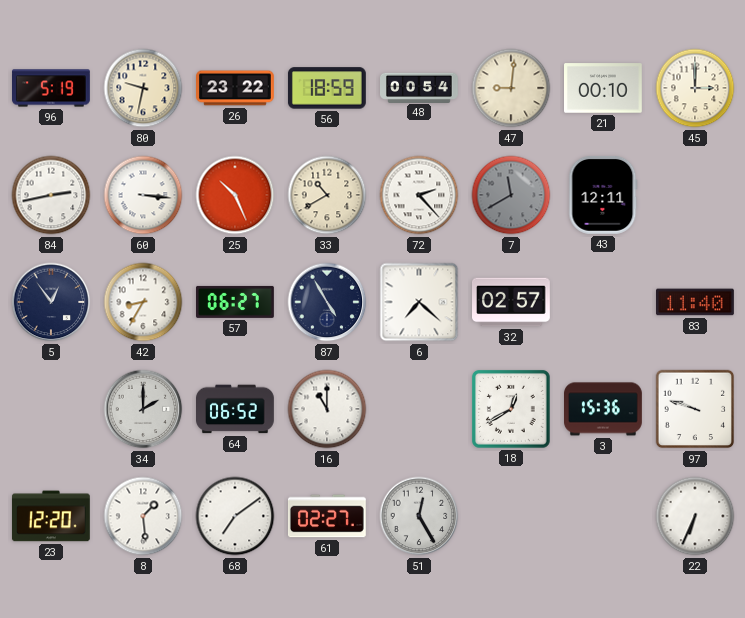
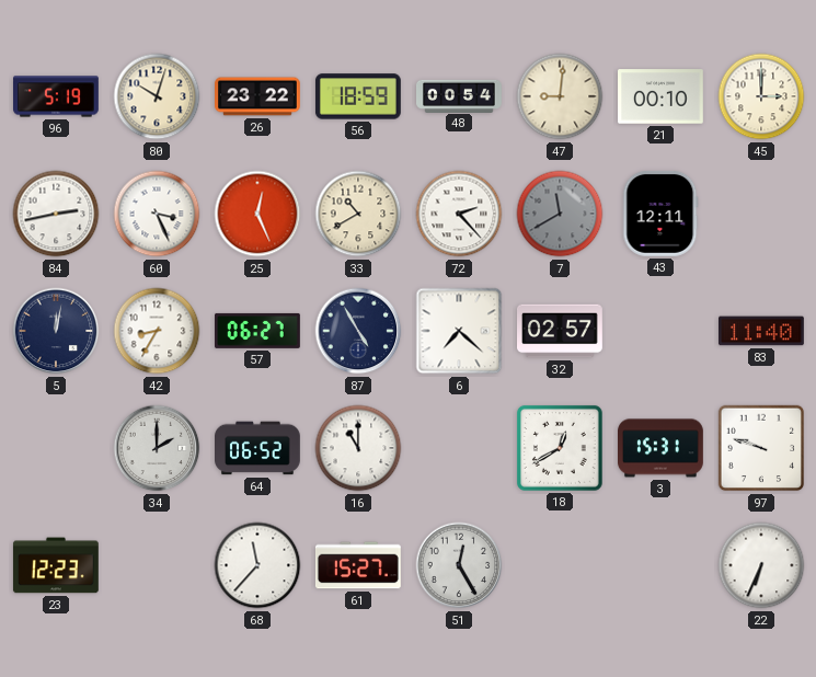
80: 9:32 -> 10:03
60: 3:16 -> 3:26
25: 10:26 -> 12:26
5: 12:54 -> 12:02
3: 15:36 -> 15:31
23: 12:20 -> 12:23
8: 1:29 -> none
68: 7:09 -> 11:37
61: 02:27 -> 15:27
